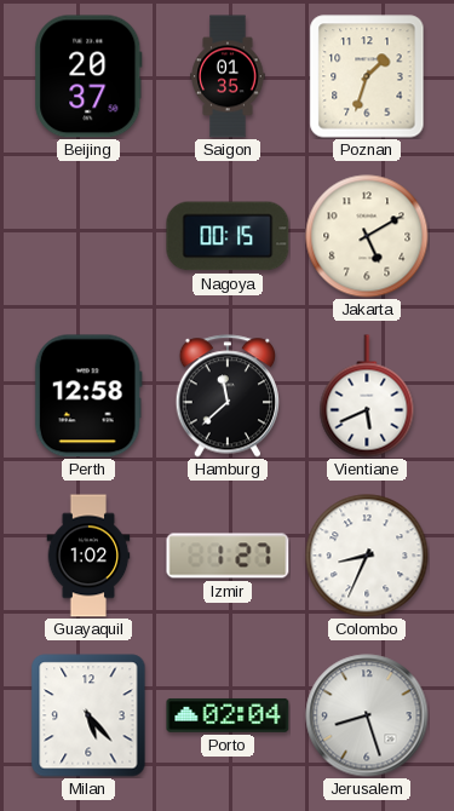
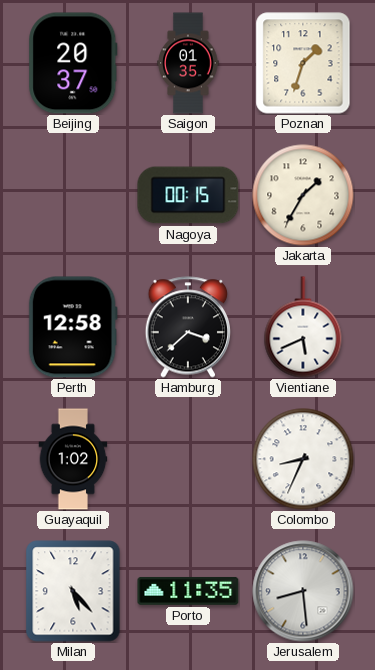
Jakarta: 5:10 -> 1:35
Hamburg: 11:38 -> 3:38
Izmir: 1:27 -> none
Porto: 02:04 -> 11:35
Jerusalem: 8:27 -> 8:29
